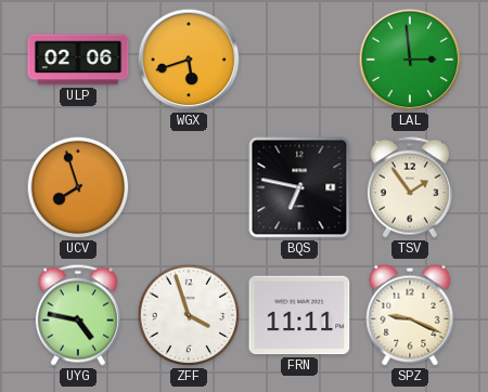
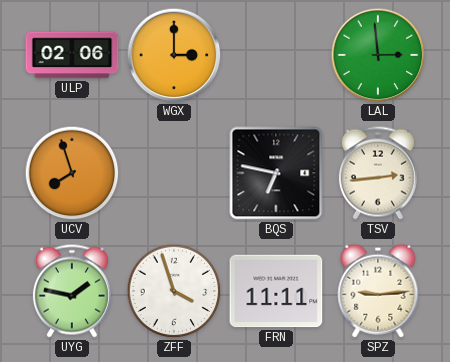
WGX: 5:42 -> 3:00
TSV: 1:54 -> 2:44
UYG: 4:47 -> 1:47
SPZ: 9:19 -> 9:14
